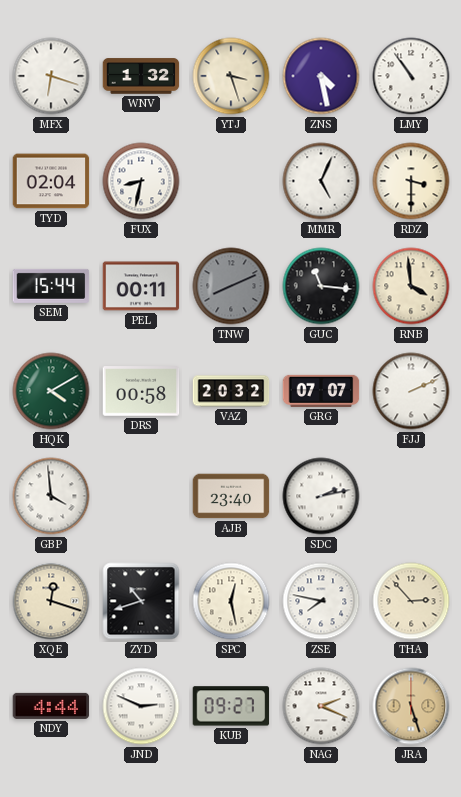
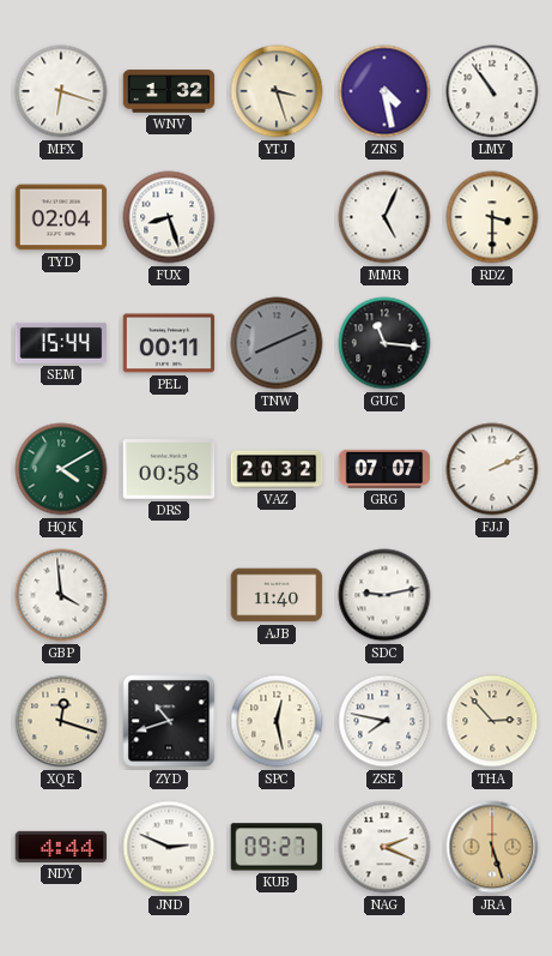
FUX: 8:32 -> 8:27
RNB: 3:59 -> none
AJB: 23:40 -> 11:40
SDC: 2:13 -> 9:13
